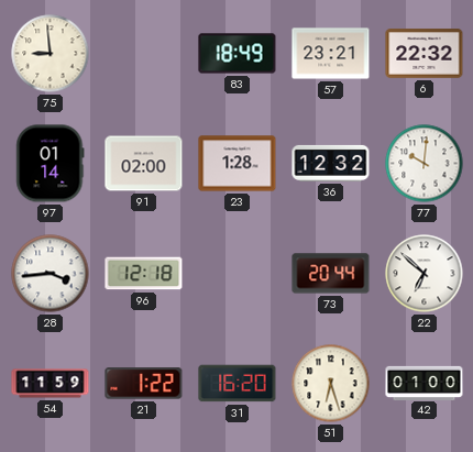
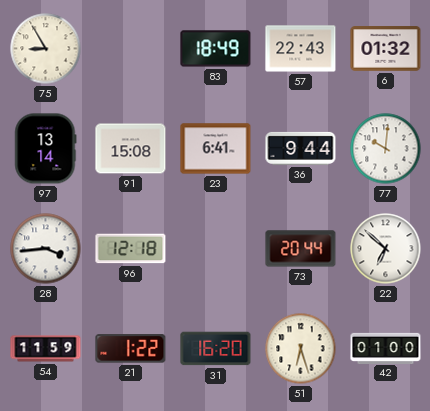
75: 8:59 -> 8:55
57: 23:21 -> 22:43
6: 22:32 -> 01:32
97: 01:14 -> 13:14
91: 02:00 -> 15:08
23: 1:28 -> 6:41
36: 12:32 -> 9:44
